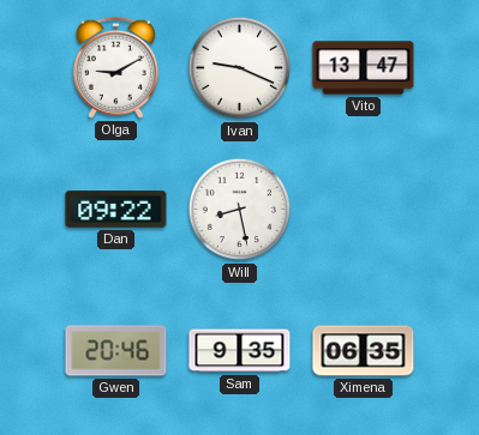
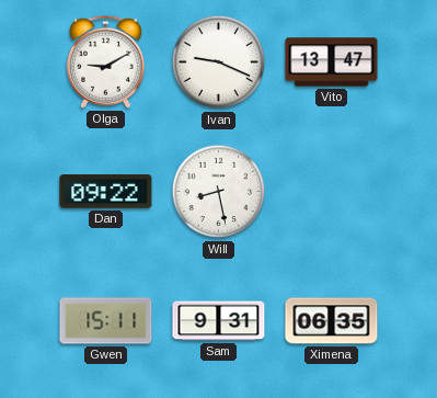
Gwen: 20:46 -> 15:11
Sam: 9:35 -> 9:31
